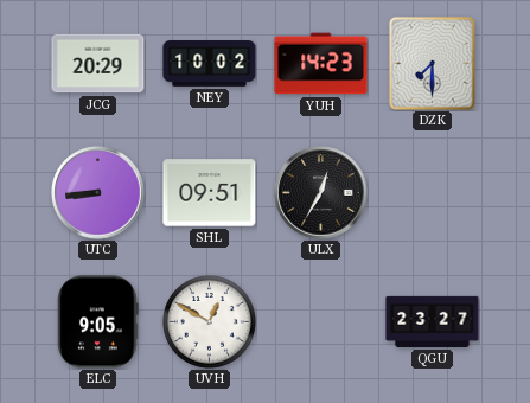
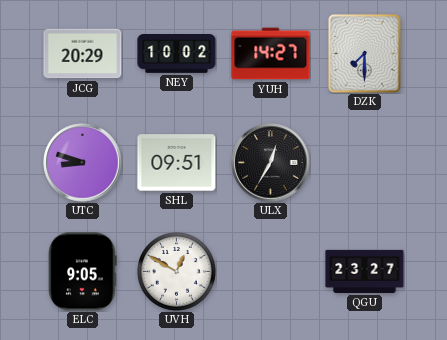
YUH: 14:23 -> 14:27
UTC: 8:44 -> 8:48
